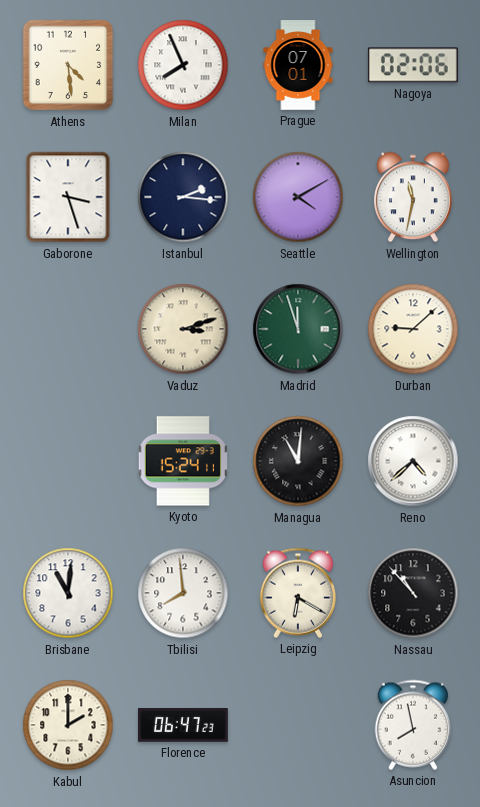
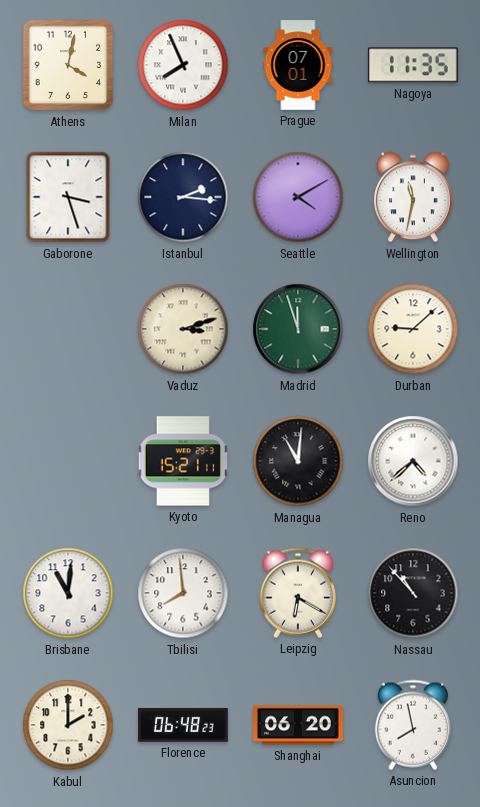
Athens: 4:29 -> 4:02
Nagoya: 02:06 -> 11:35
Kyoto: 15:24 -> 15:21
Florence: 06:47 -> 06:48
Shanghai: none -> 06:20
